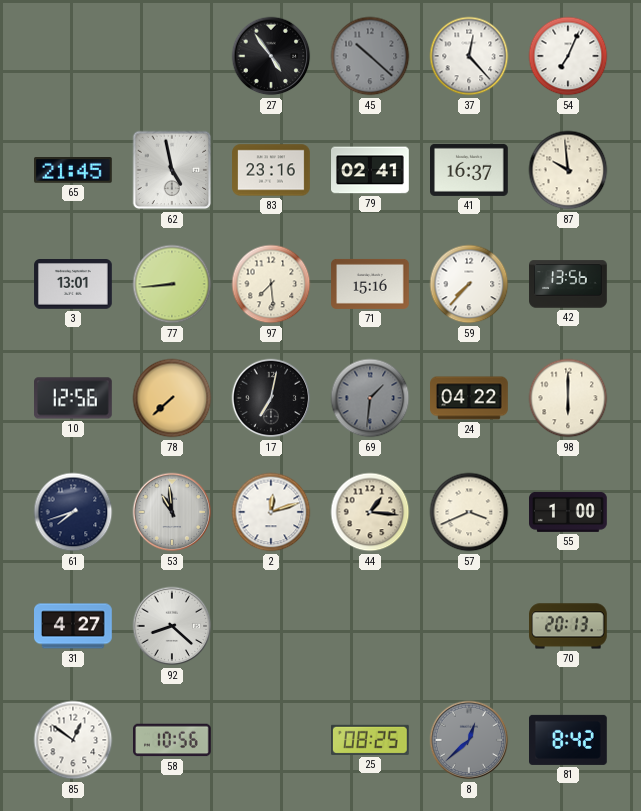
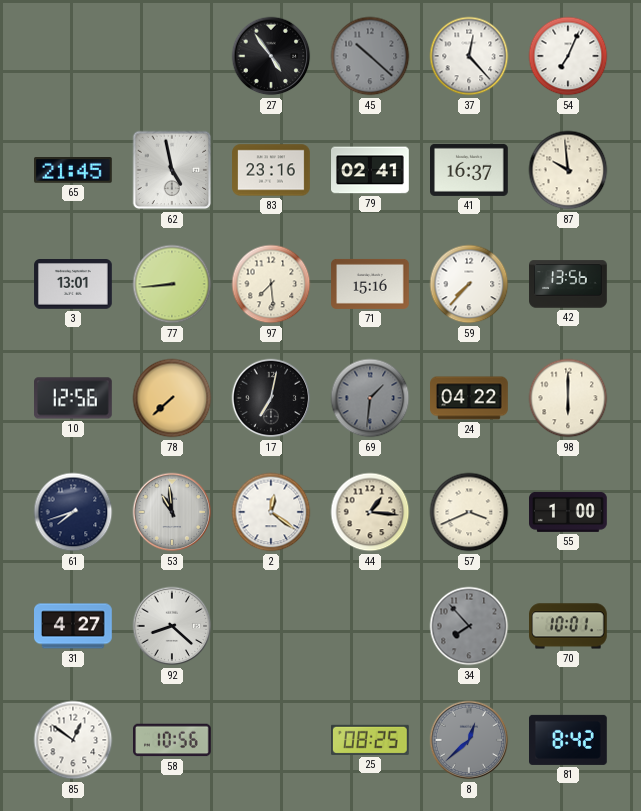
2: 12:12 -> 12:21
34: none -> 7:53
70: 20:13 -> 10:01
